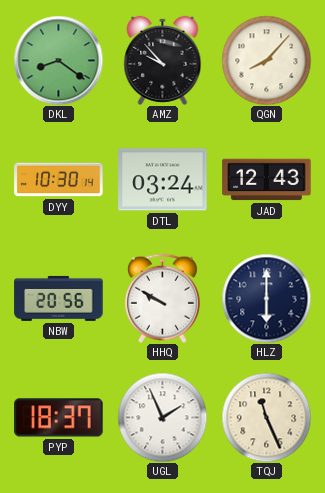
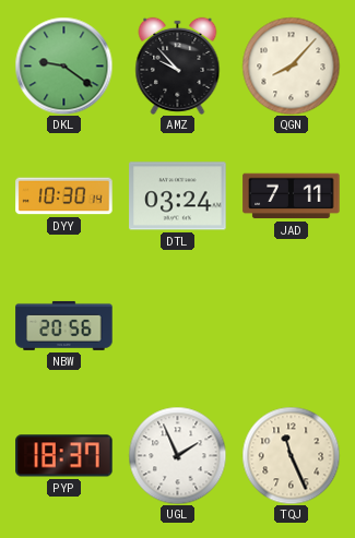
DKL: 8:21 -> 9:21
JAD: 12:43 -> 7:11
HHQ: 9:50 -> none
HLZ: 6:00 -> none
